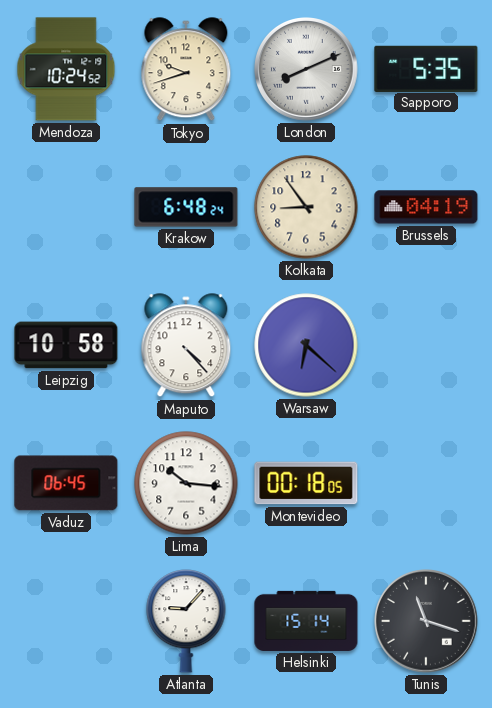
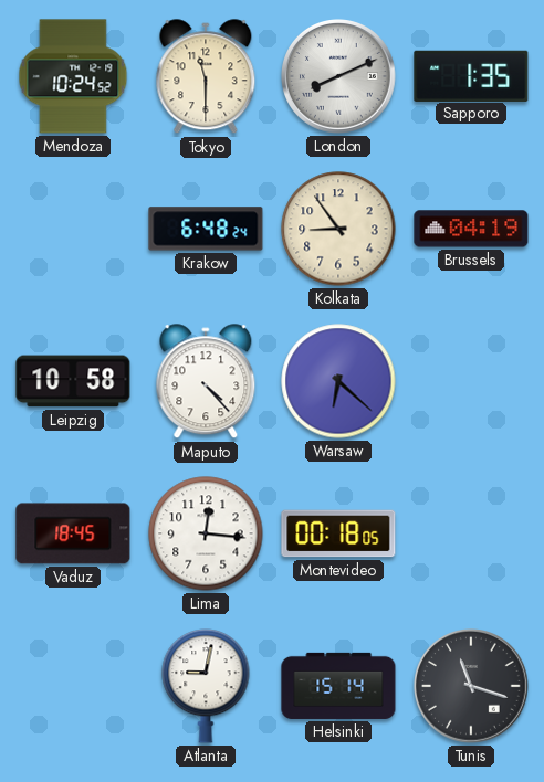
Tokyo: 9:42 -> 11:30
Sapporo: 5:35 -> 1:35
Vaduz: 06:45 -> 18:45
Lima: 10:16 -> 12:16
Atlanta: 9:07 -> 9:02
